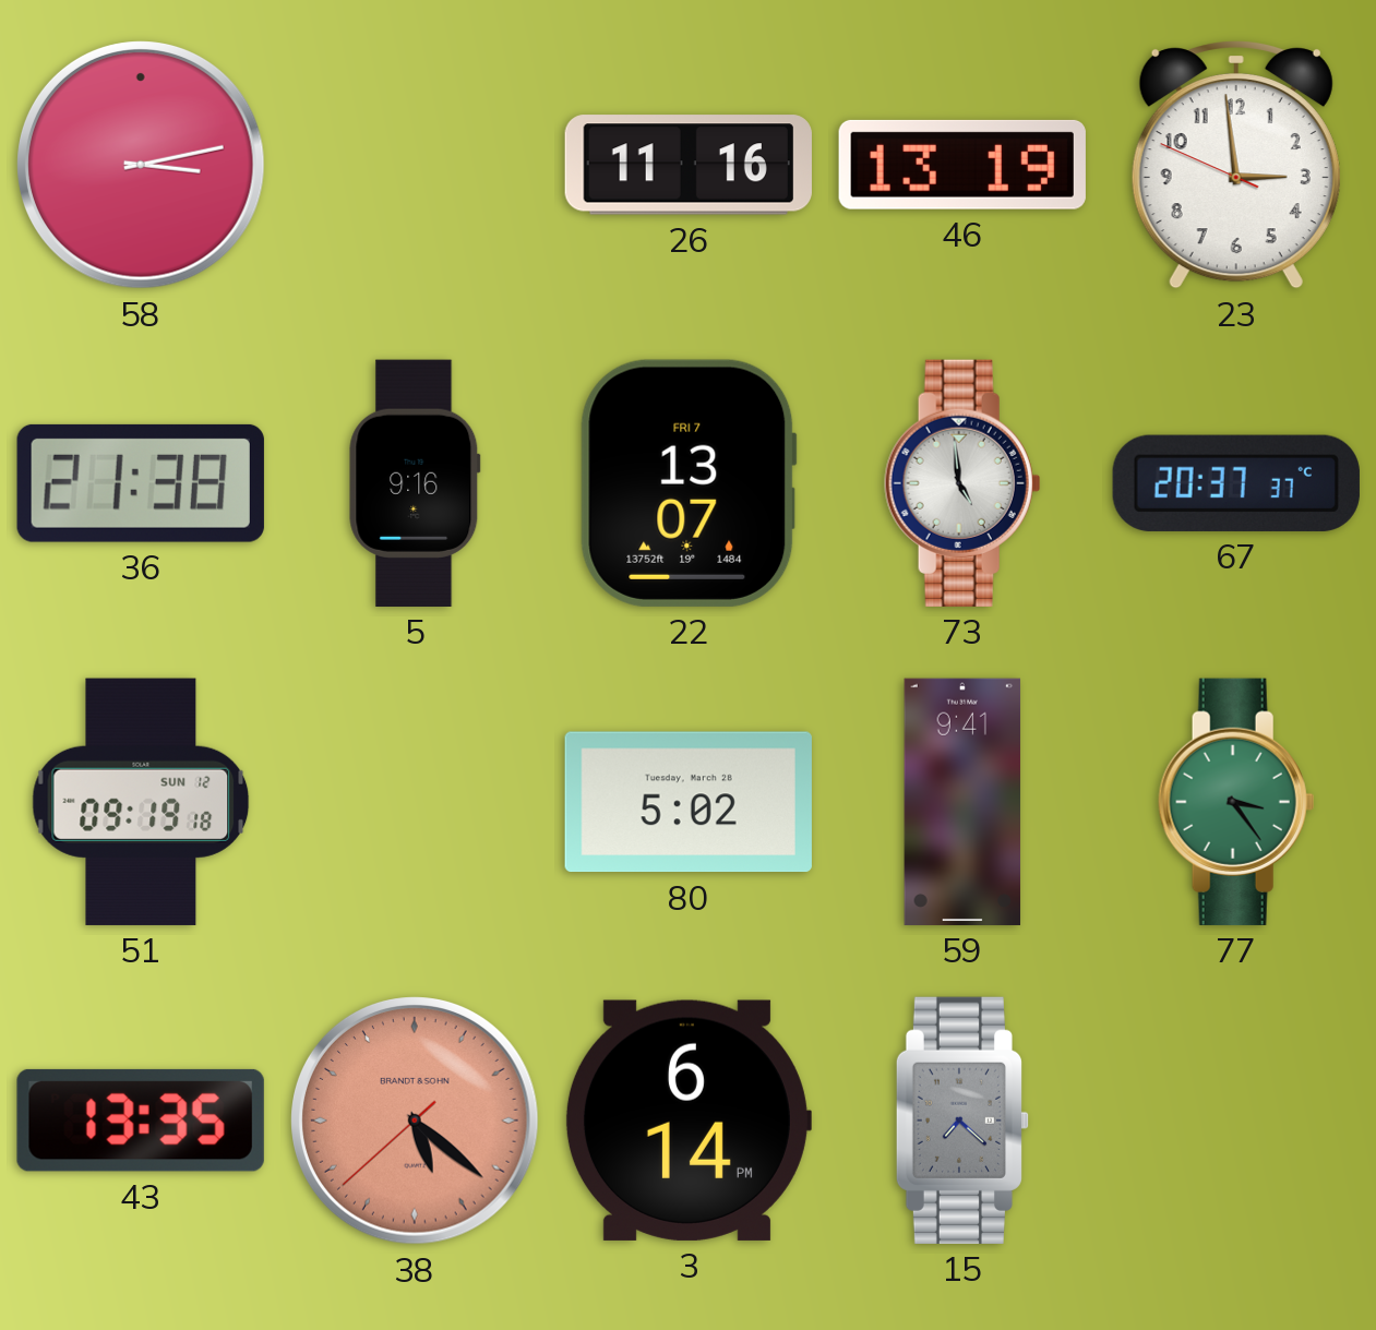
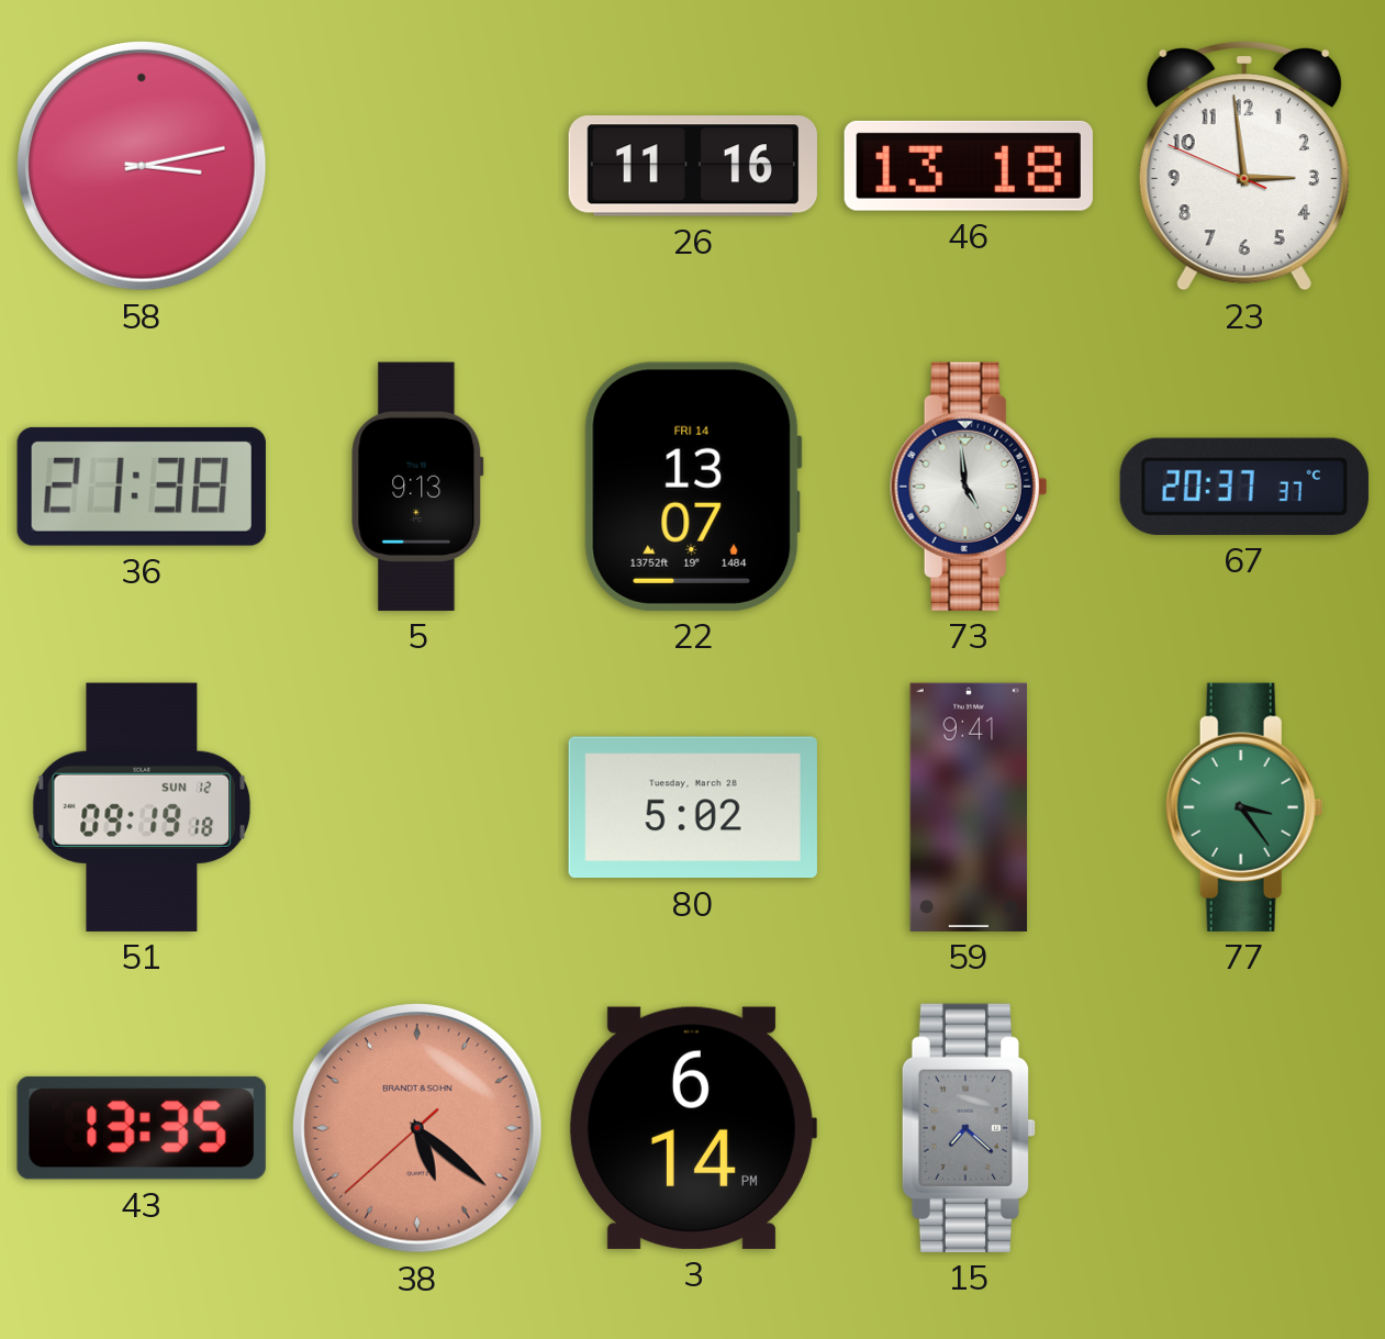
46: 13:19 -> 13:18
5: 9:16 -> 9:13
22 date: FRI 7 -> FRI 14
